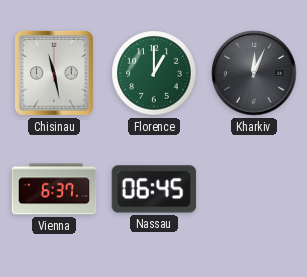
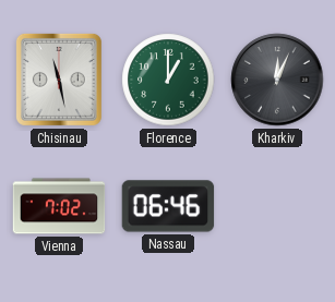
Vienna: 6:37 -> 7:02
Nassau: 06:45 -> 06:46
